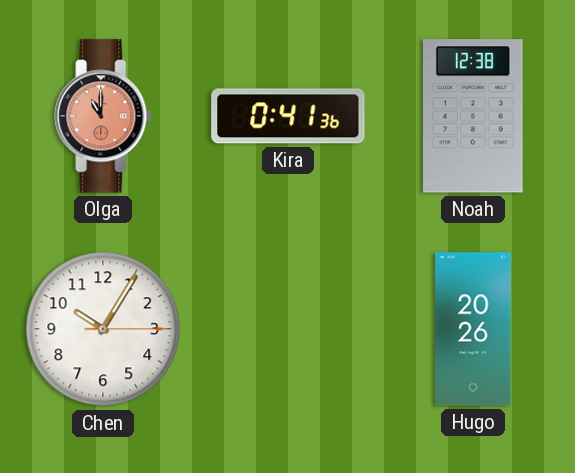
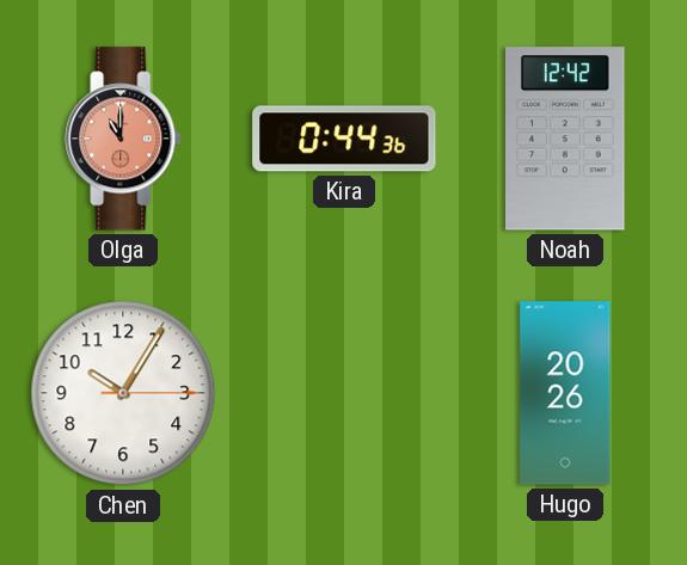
Kira: 0:41 -> 0:44
Noah: 12:38 -> 12:42
